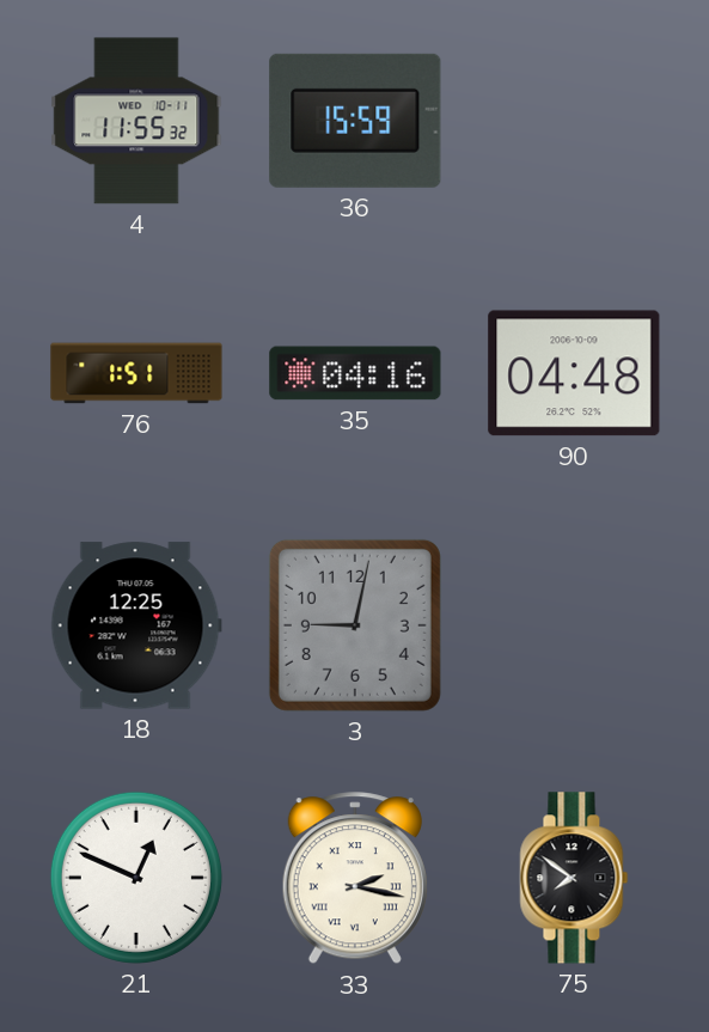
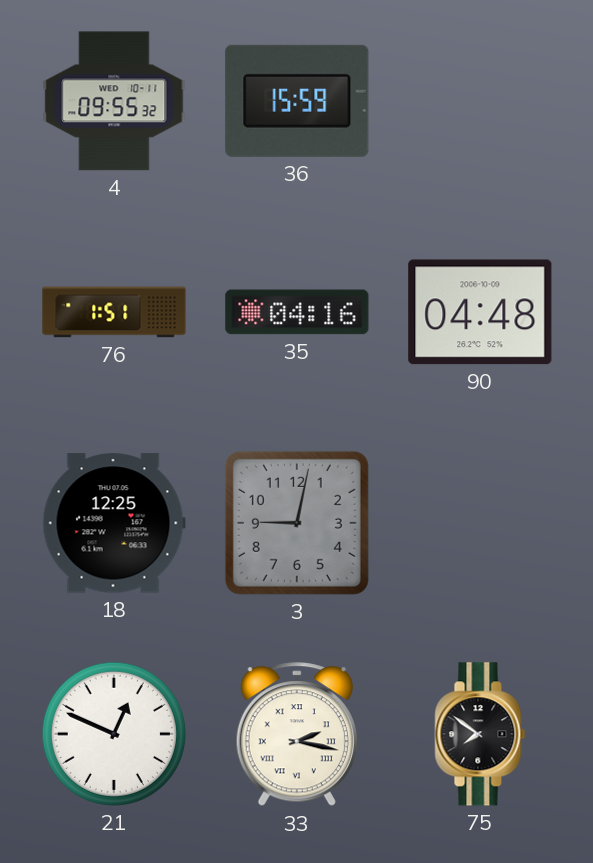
4: 11:55 -> 09:55
